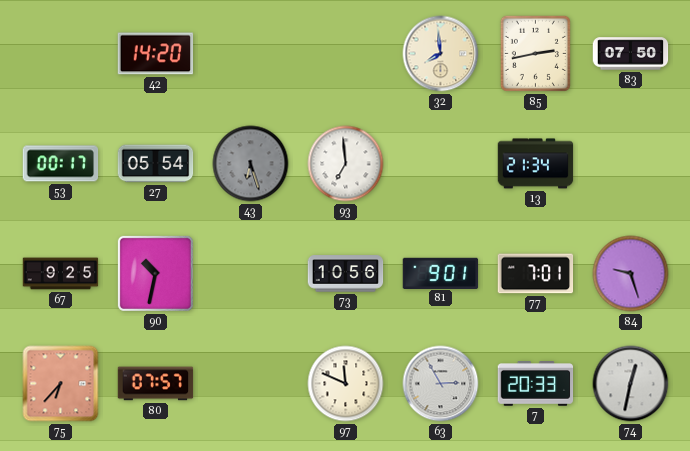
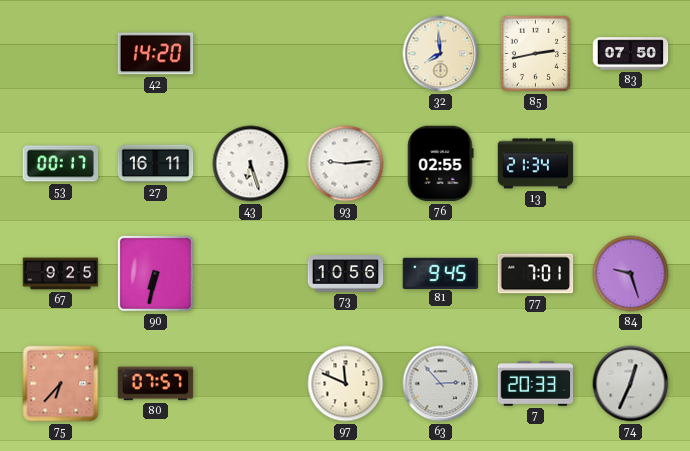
27: 05:54 -> 16:11
43 dial: grey -> white
93: 6:59 -> 9:14
76: none -> 02:55
90: 10:32 -> 6:32
81: 9:01 -> 9:45
63: 2:55 -> 2:53
74: 12:32 -> 12:34
